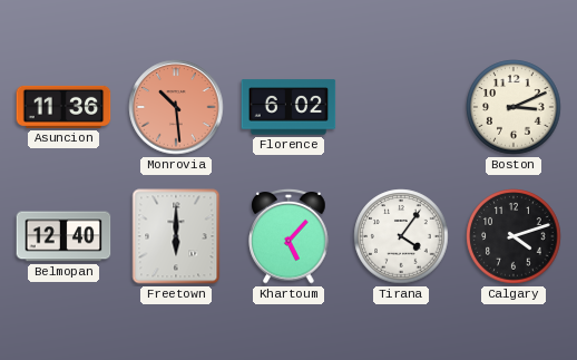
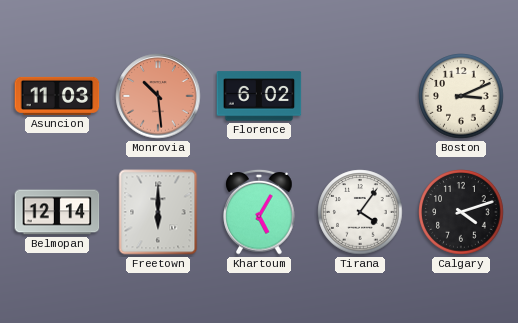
Asuncion: 11:36 -> 11:03
Belmopan: 12:40 -> 12:14
Khartoum: 5:07 -> 5:05
